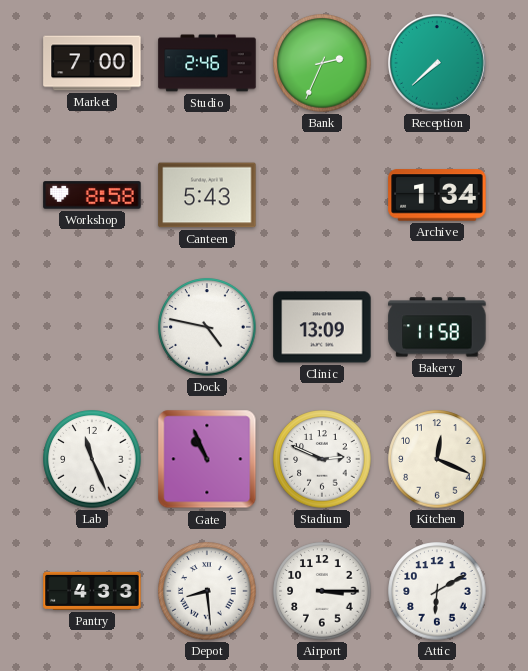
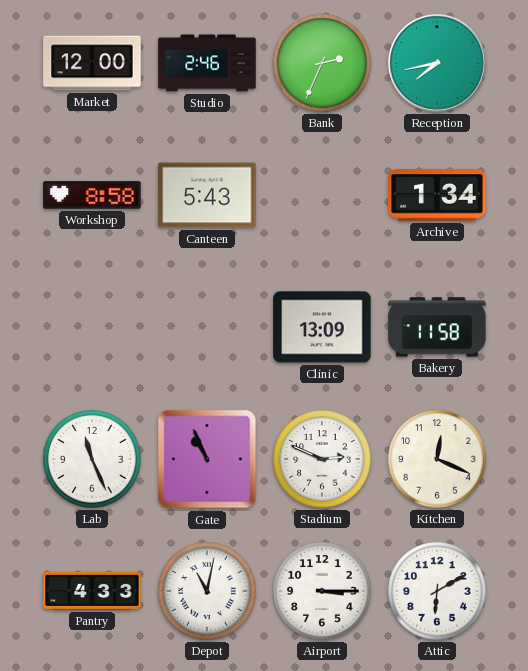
Market: 7:00 -> 12:00
Reception: 7:38 -> 7:43
Dock: 4:47 -> none
Depot: 8:29 -> 11:02
